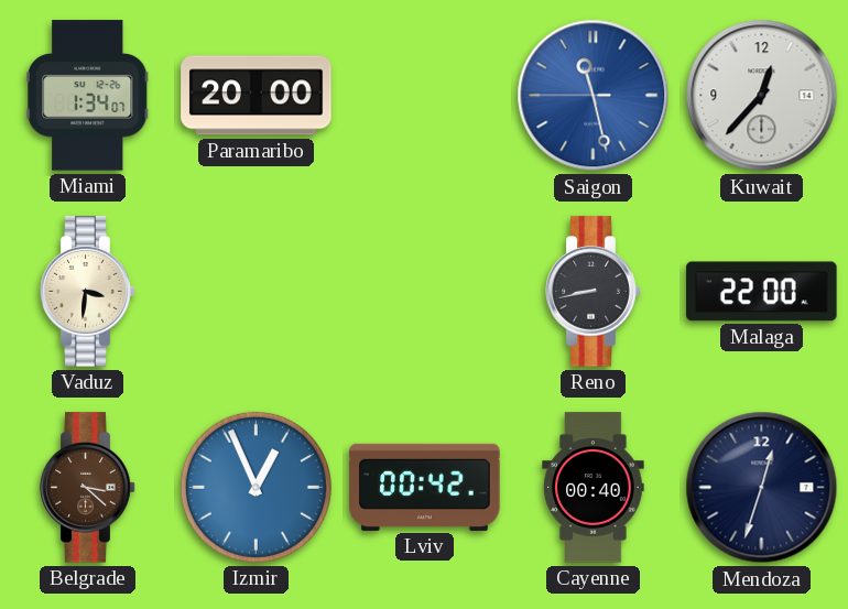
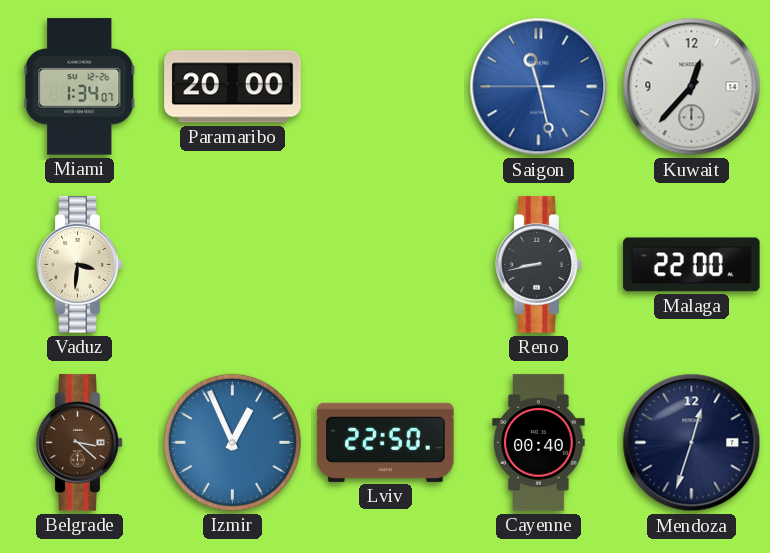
Lviv: 00:42 -> 22:50
